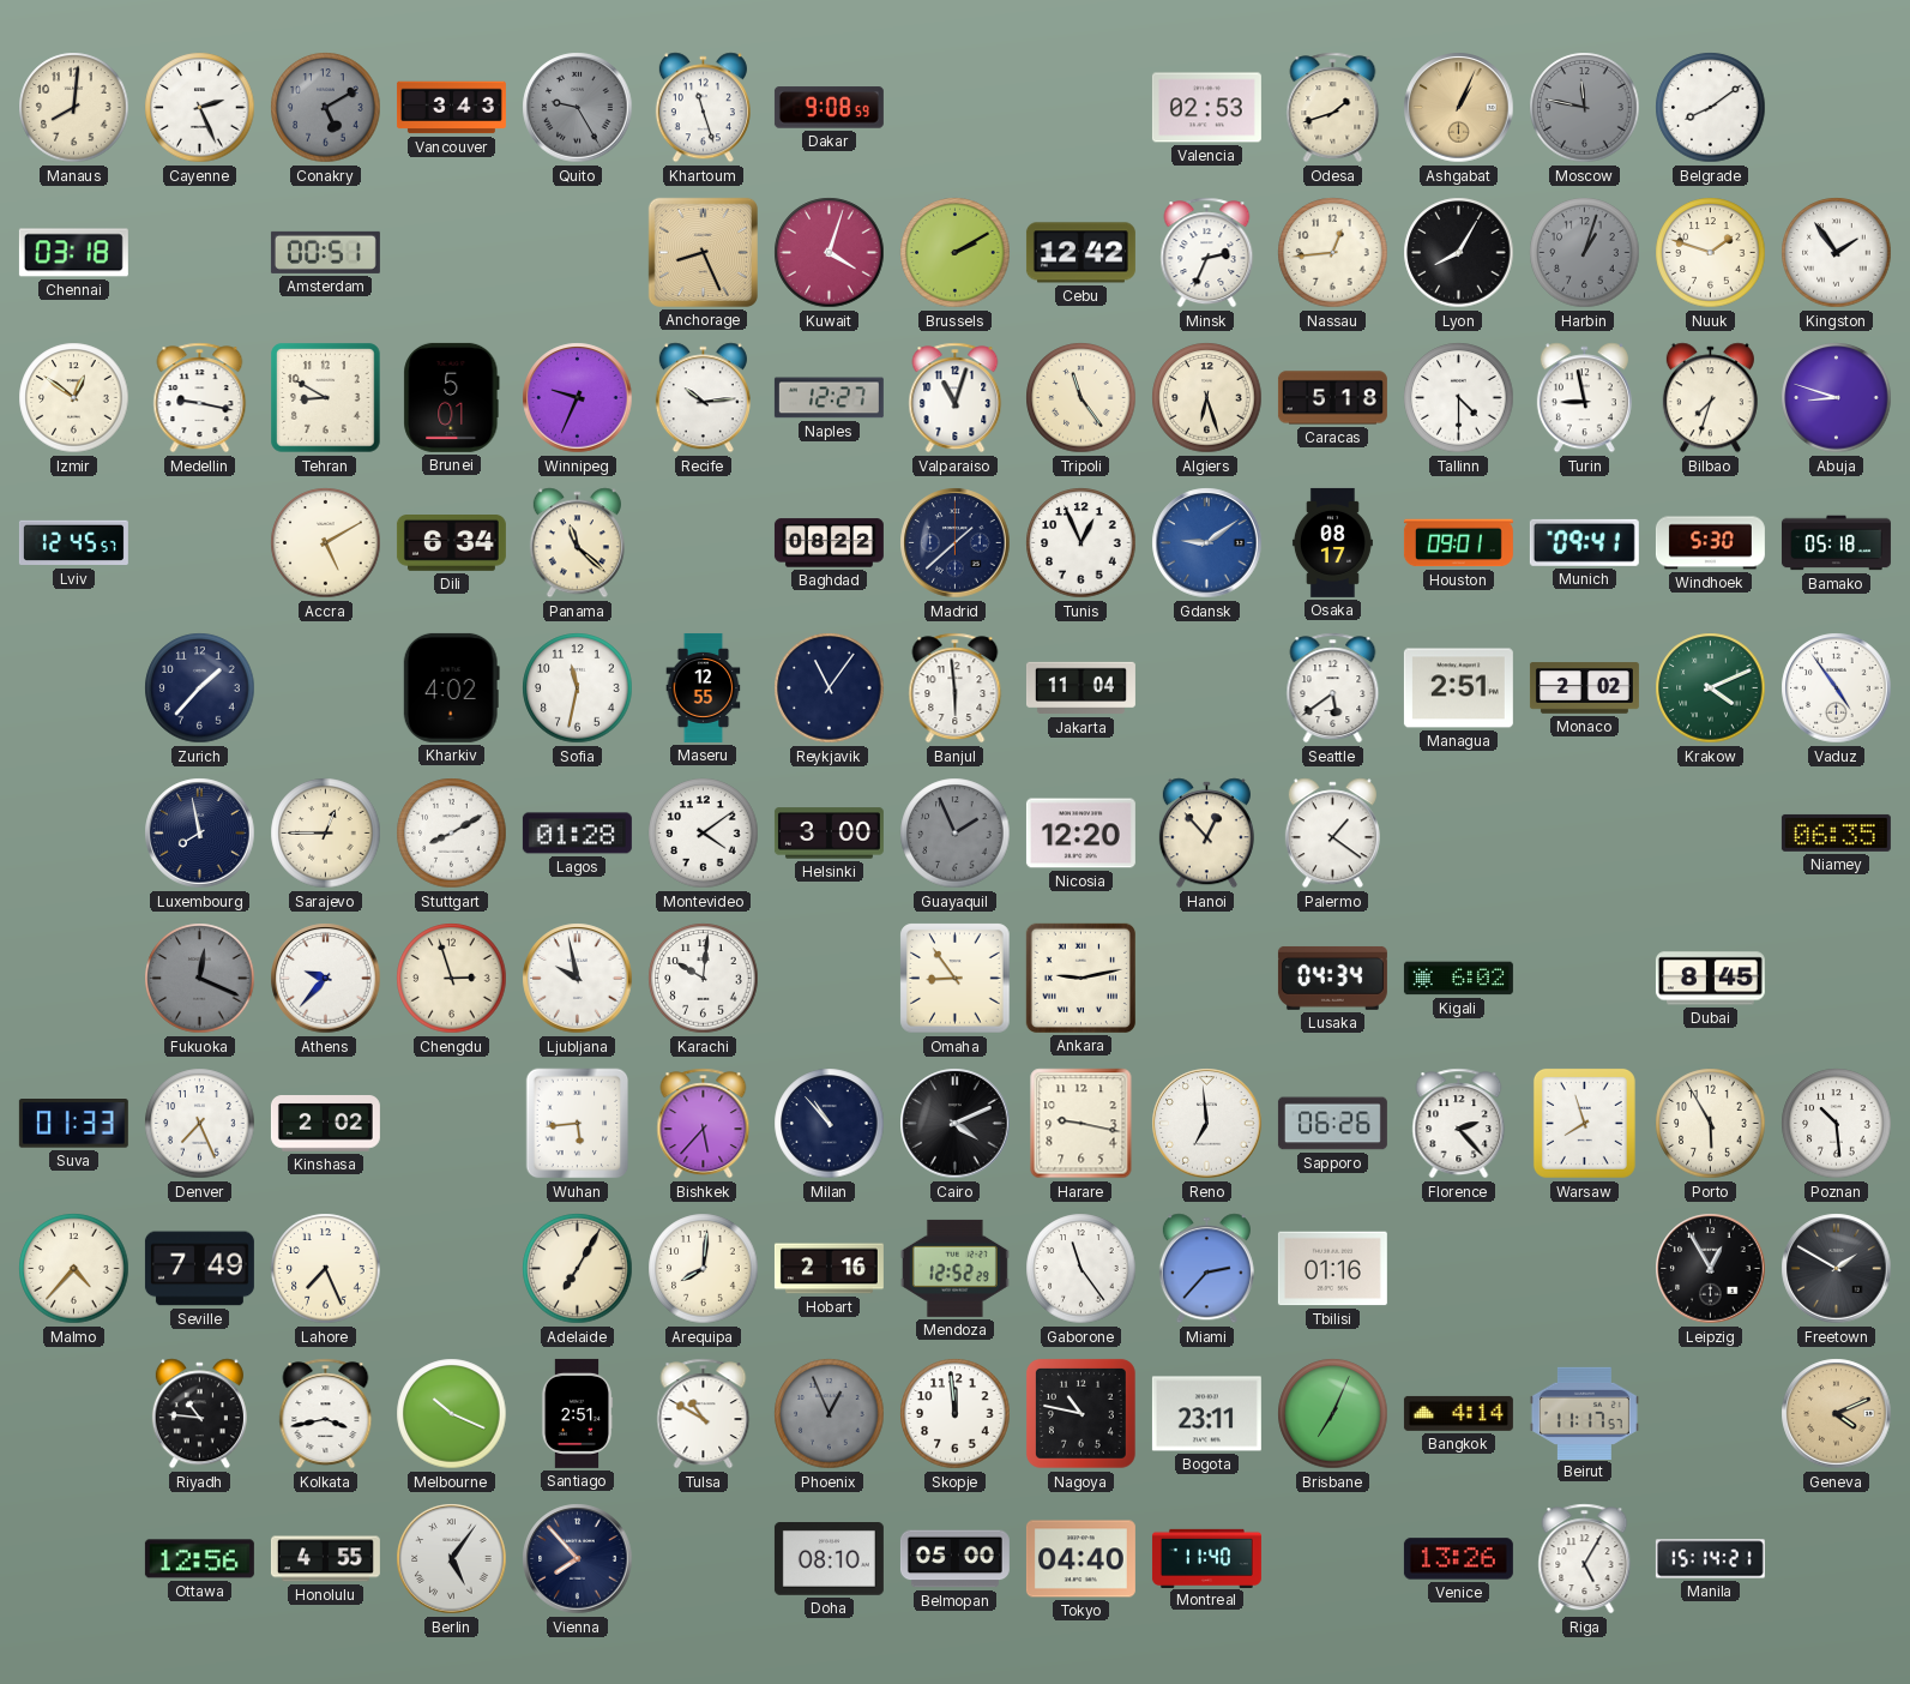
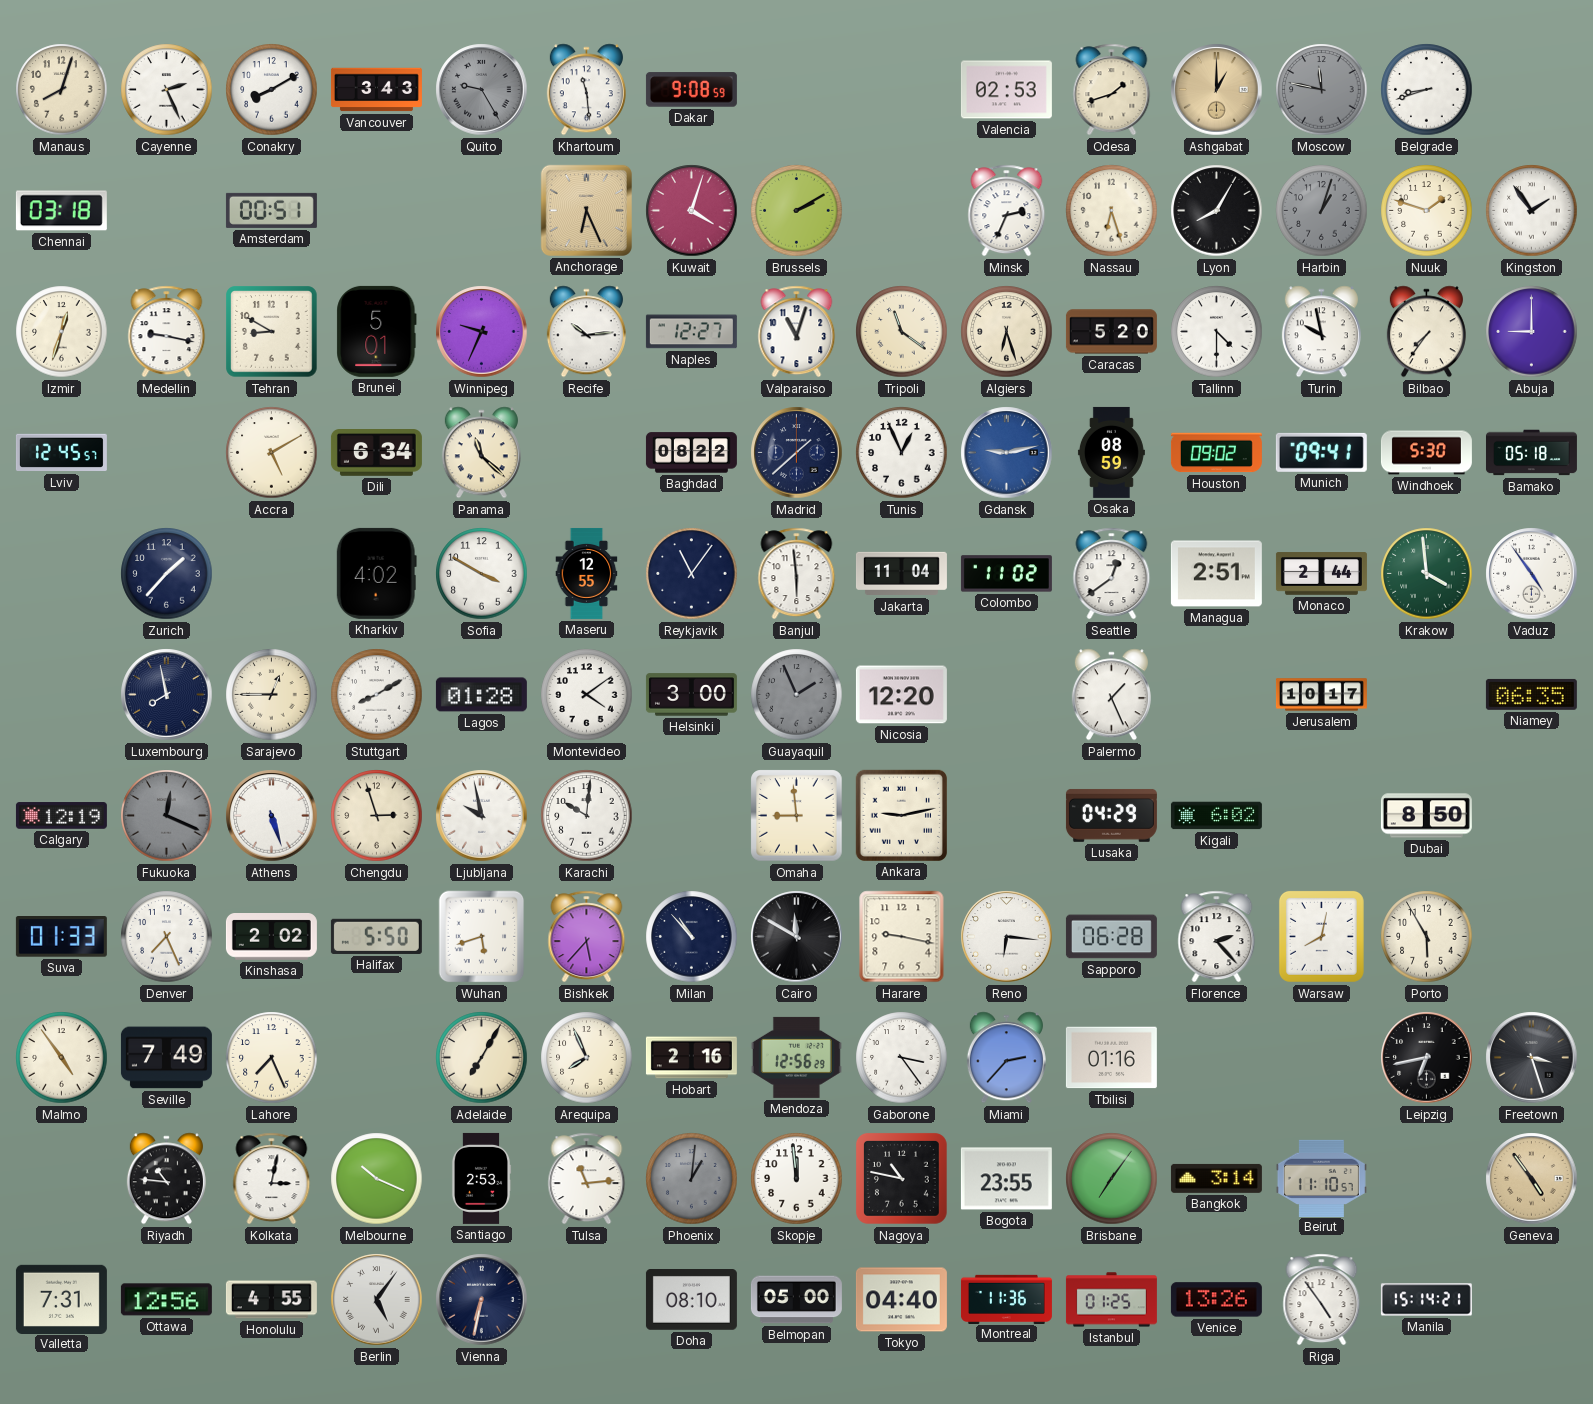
Manaus: 8:01 -> 8:03
Conakry: 5:10 -> 8:10
Conakry dial: grey -> white
Khartoum: 11:27 -> 11:29
Ashgabat: 1:04 -> 1:00
Belgrade: 8:09 -> 8:42
Anchorage: 8:26 -> 6:26
Cebu: 12:42 -> none
Nassau: 12:44 -> 6:27
Izmir: 12:51 -> 12:33
Tripoli: 11:24 -> 11:21
Caracas: 5:18 -> 5:20
Turin: 8:58 -> 9:58
Bilbao: 7:33 -> 7:36
Abuja: 8:48 -> 9:00
Gdansk: 9:09 -> 9:13
Osaka: 08:17 -> 08:59
Houston: 09:01 -> 09:02
Sofia: 11:32 -> 3:50
Colombo: none -> 11:02
Seattle: 5:39 -> 12:39
Monaco: 2:02 -> 2:44
Krakow: 4:11 -> 3:59
Hanoi: 12:53 -> none
Palermo: 1:21 -> 1:26
Jerusalem: none -> 10:17
Calgary: none -> 12:19
Athens: 9:37 -> 5:27
Omaha: 8:54 -> 8:59
Lusaka: 04:34 -> 04:29
Dubai: 8:45 -> 8:50
Halifax: none -> 5:50
Wuhan: 5:44 -> 5:42
Cairo: 4:11 -> 11:50
Reno: 6:59 -> 6:16
Sapporo: 06:26 -> 06:28
Warsaw: 7:57 -> 8:02
Poznan: 10:29 -> none
Malmo: 4:37 -> 4:54
Arequipa: 8:01 -> 7:56
Mendoza: 12:52 -> 12:56
Gaborone: 11:24 -> 3:24
Leipzig: 12:55 -> 6:43
Freetown: 1:50 -> 3:27
Kolkata: 3:43 -> 3:02
Santiago: 2:51 -> 2:53
Tulsa: 10:50 -> 11:14
Phoenix: 12:56 -> 1:01
Bogota: 23:11 -> 23:55
Brisbane: 7:04 -> 7:06
Bangkok: 4:14 -> 3:14
Beirut: 11:17 -> 11:10
Geneva: 4:11 -> 4:54
Valletta: none -> 7:31
Vienna: 7:53 -> 6:32
Montreal: 11:40 -> 11:36
Istanbul: none -> 01:25
Riga: 5:05 -> 4:54
